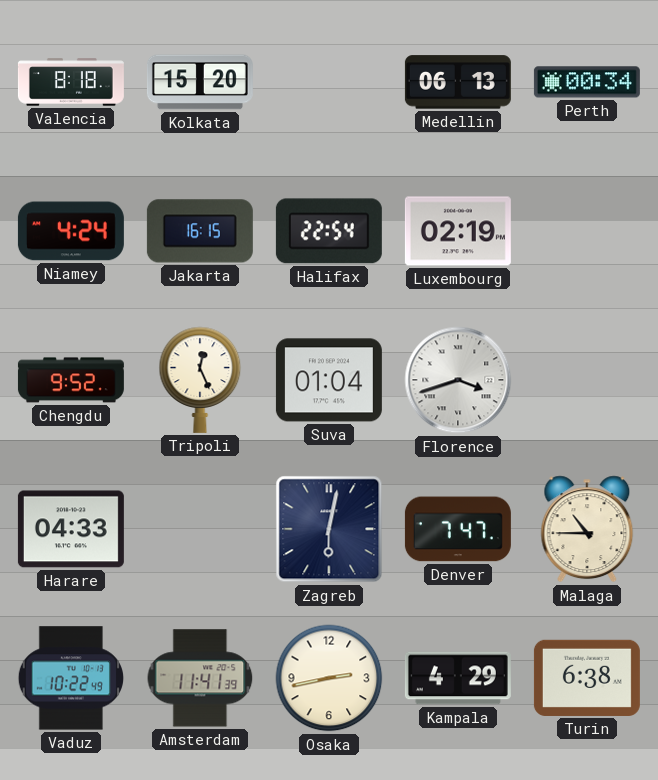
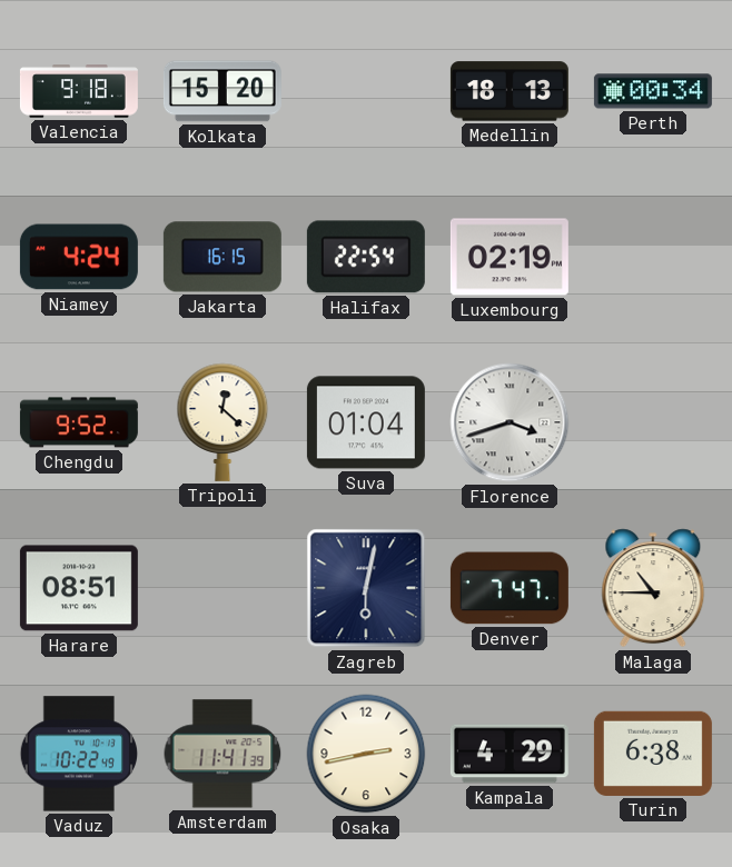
Valencia: 8:18 -> 9:18
Medellin: 06:13 -> 18:13
Tripoli: 12:26 -> 12:22
Harare: 04:33 -> 08:51
